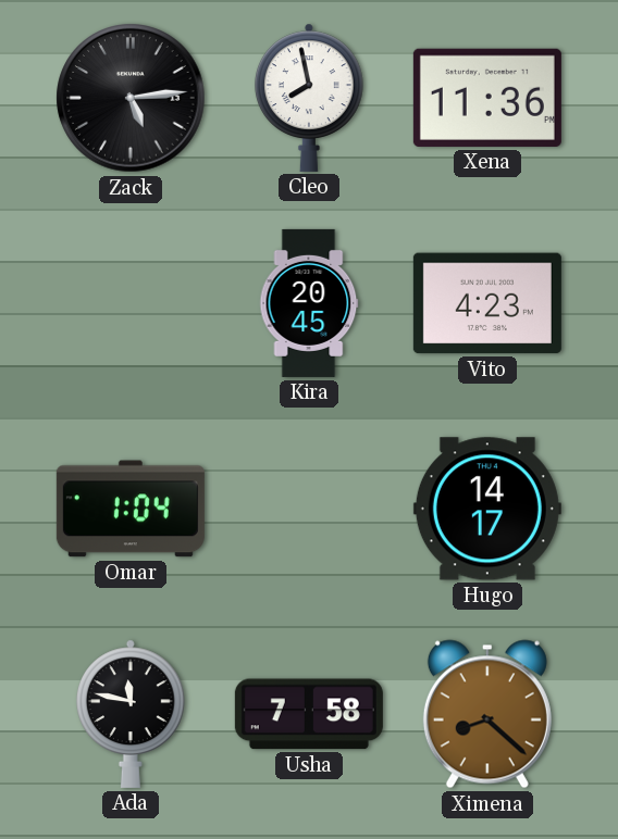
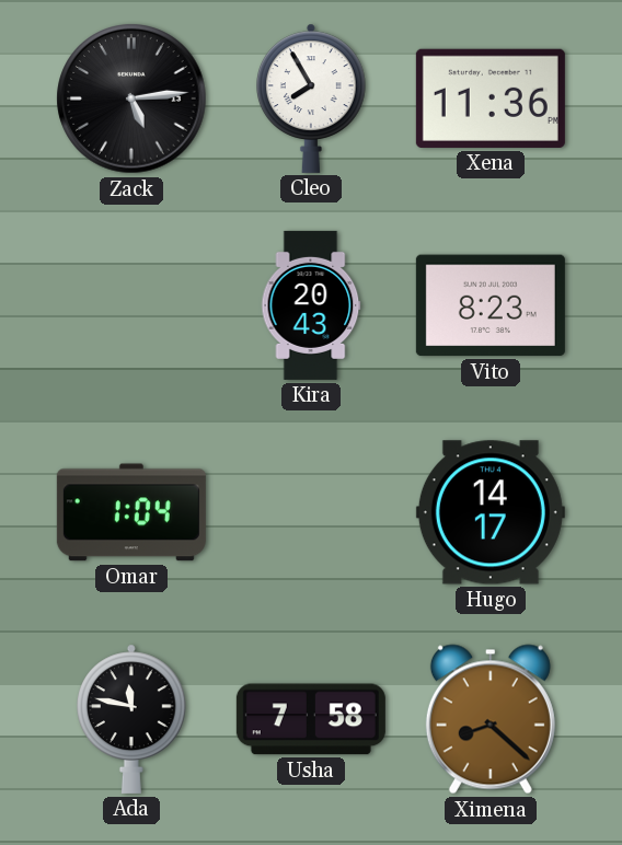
Cleo: 7:58 -> 7:55
Kira: 20:45 -> 20:43
Vito: 4:23 -> 8:23
